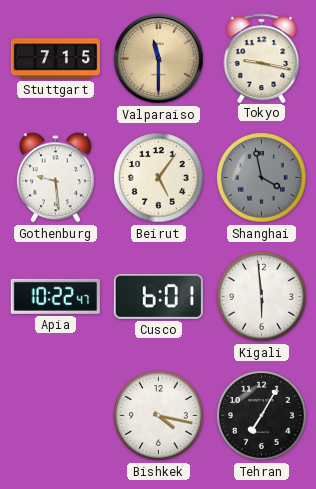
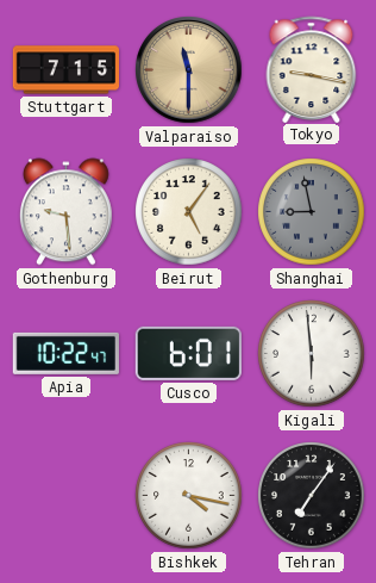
Shanghai: 3:58 -> 8:58
Tehran: 7:05 -> 7:06
